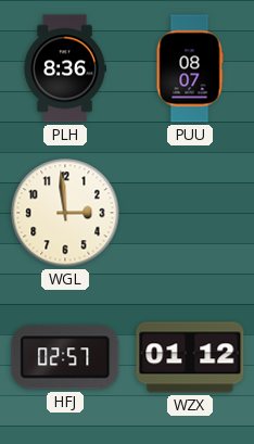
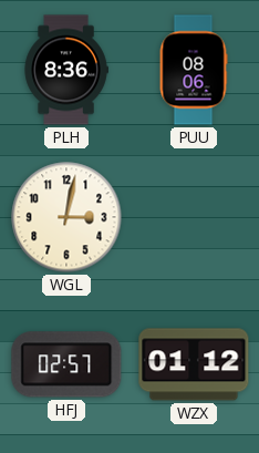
PUU: 08:07 -> 08:06
WGL: 2:59 -> 3:02
